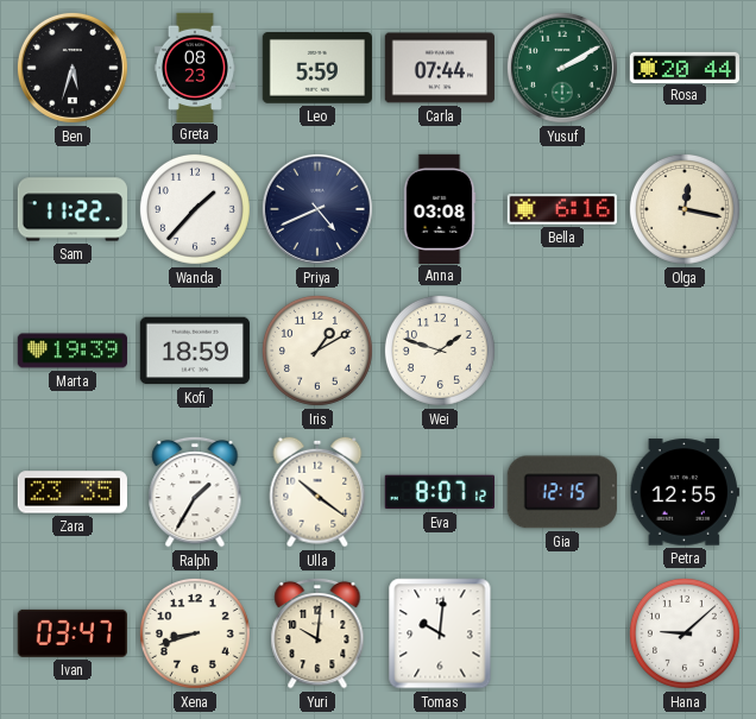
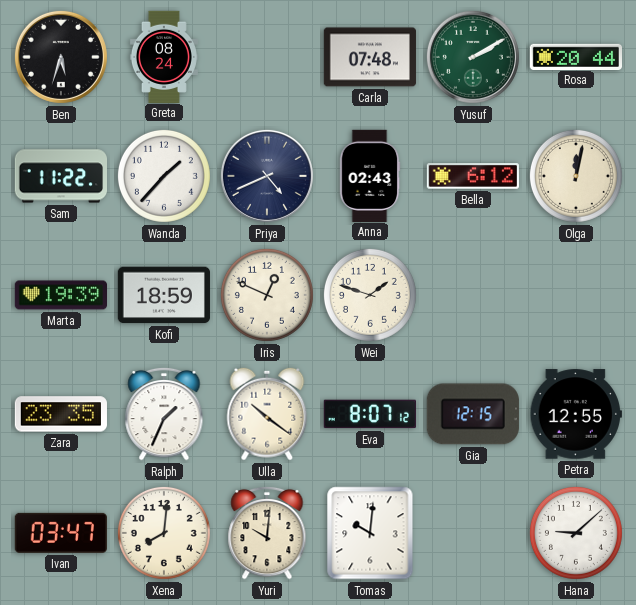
Greta: 08:23 -> 08:24
Leo: 5:59 -> none
Carla: 07:44 -> 07:48
Anna: 03:08 -> 02:43
Bella: 6:16 -> 6:12
Olga: 12:17 -> 12:02
Iris: 1:10 -> 12:49
Ralph: 1:35 -> 1:34
Xena: 8:42 -> 8:01
